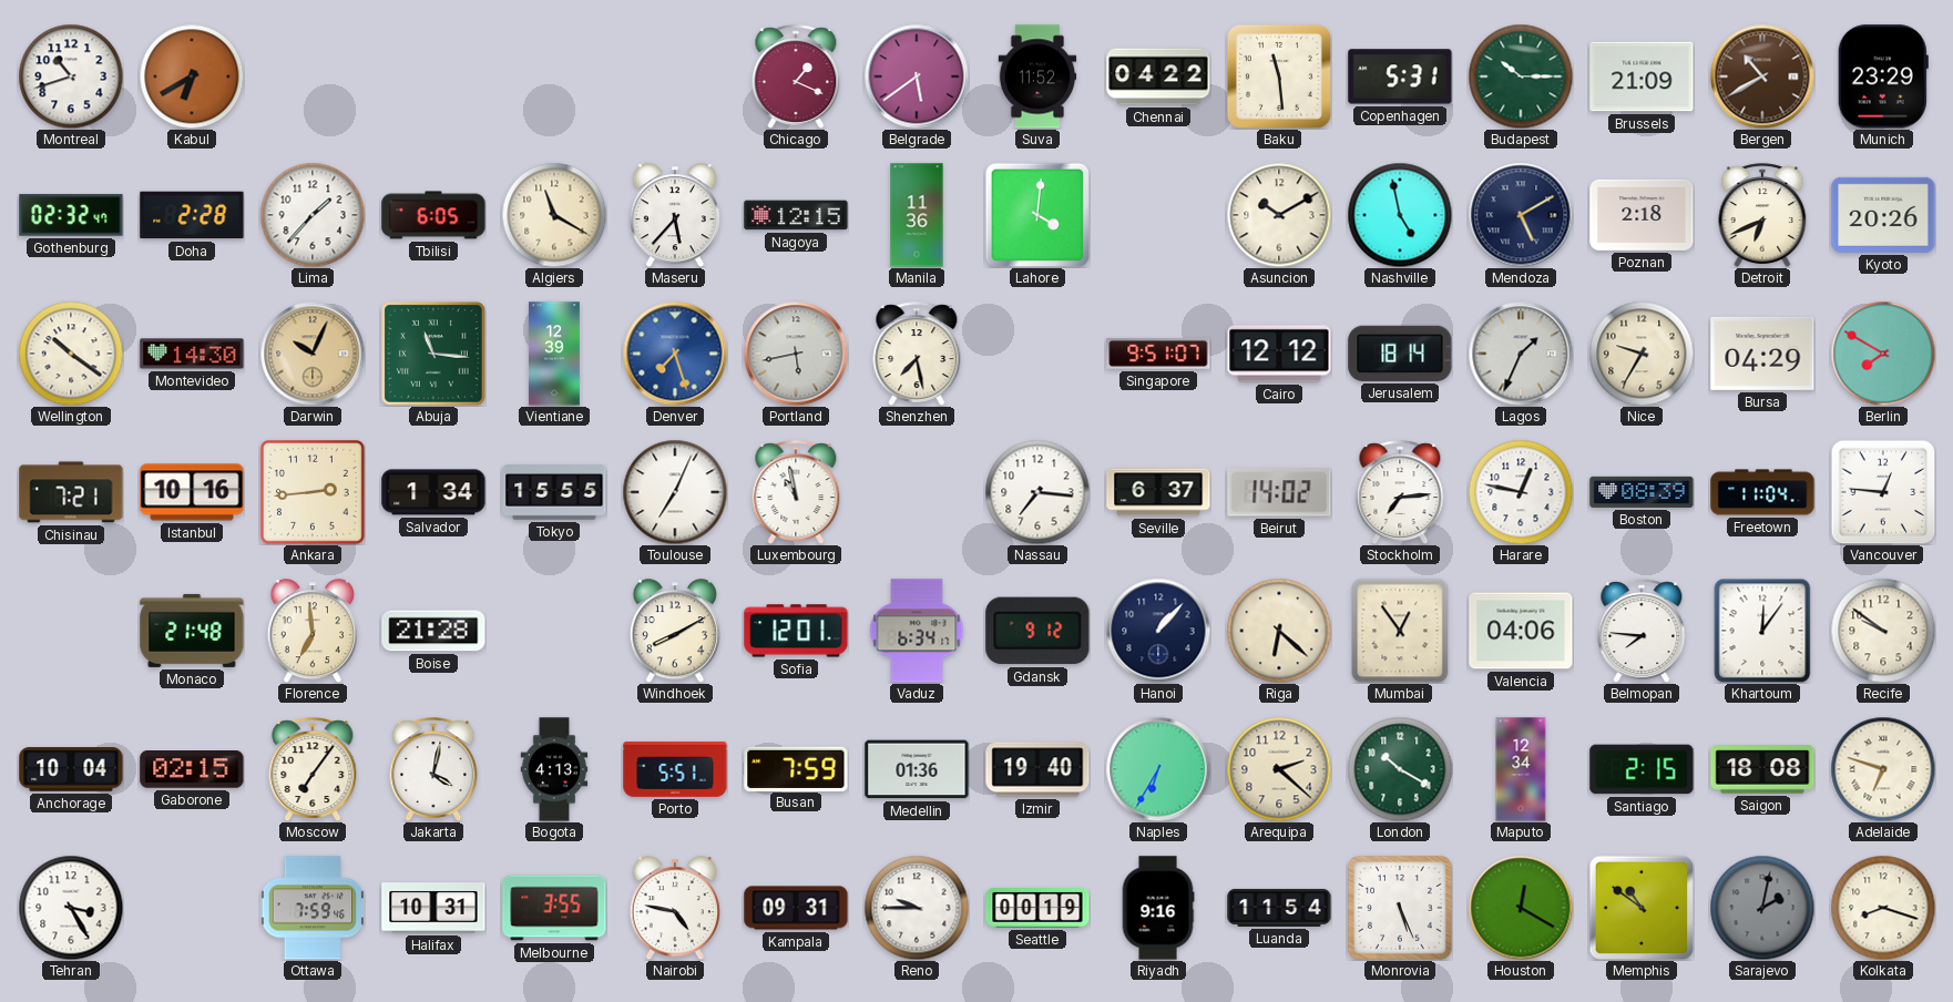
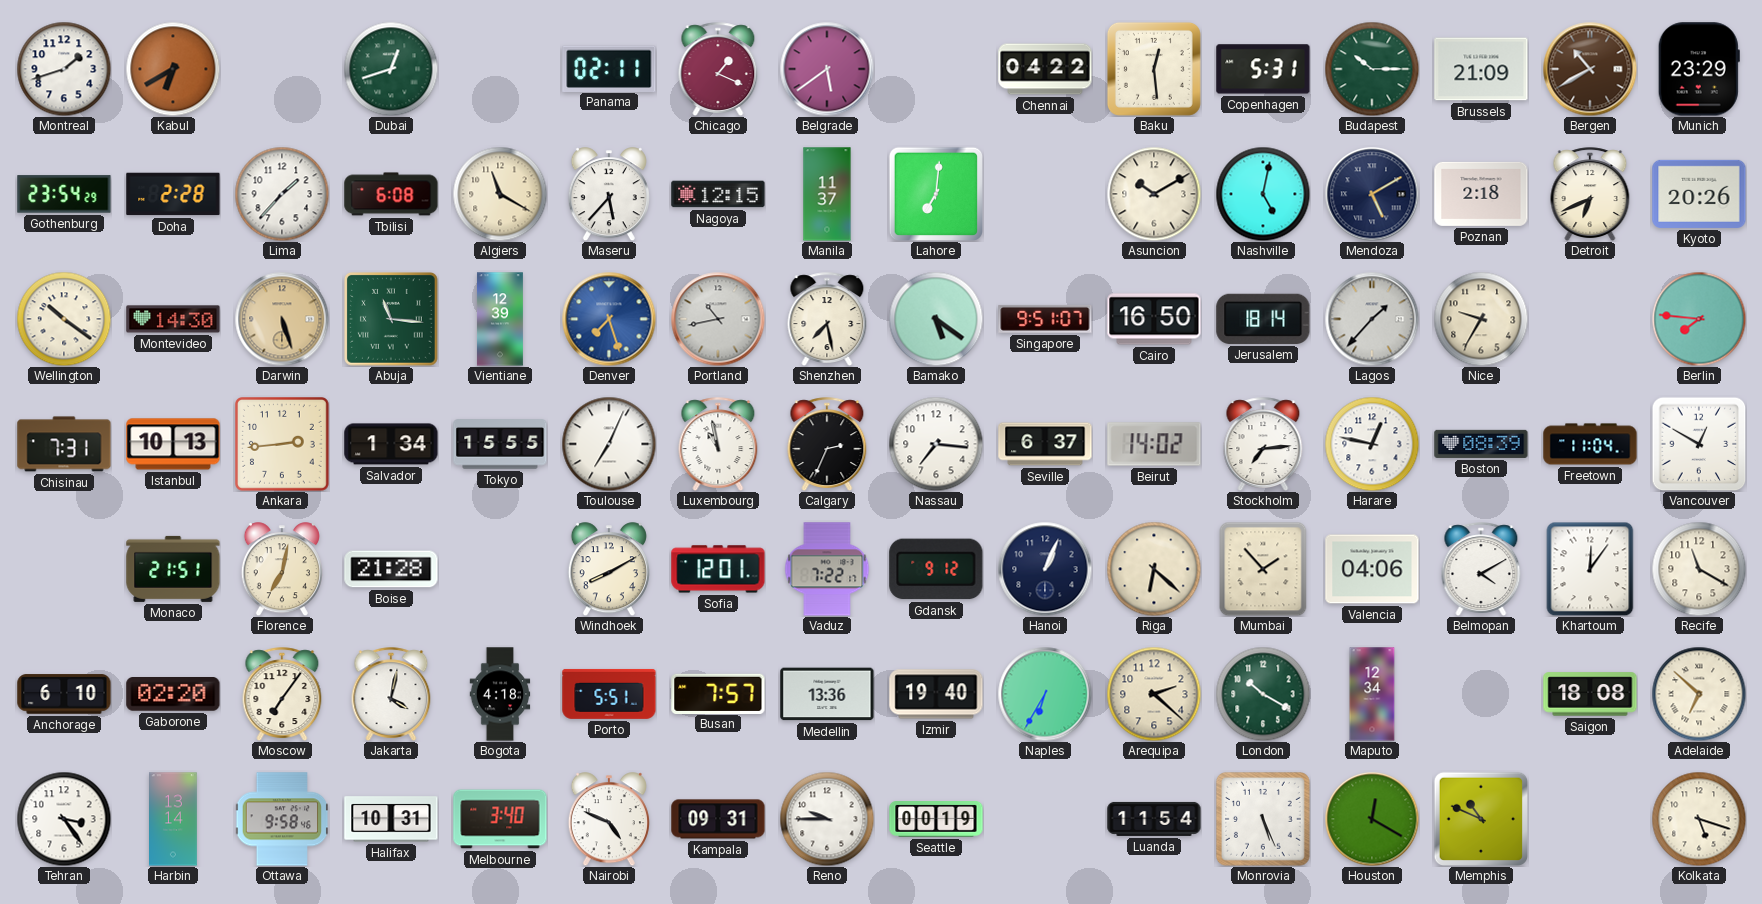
Montreal: 10:42 -> 1:42
Dubai: none -> 12:42
Panama: none -> 02:11
Suva: 11:52 -> none
Baku: 11:29 -> 12:29
Gothenburg: 02:32 -> 23:54
Tbilisi: 6:05 -> 6:08
Manila: 11:36 -> 11:37
Lahore: 4:01 -> 7:01
Nashville: 4:58 -> 5:02
Darwin: 10:04 -> 5:27
Portland: 5:43 -> 10:43
Bamako: none -> 5:21
Cairo: 12:12 -> 16:50
Lagos: 1:34 -> 1:37
Bursa: 04:29 -> none
Berlin: 7:50 -> 7:46
Chisinau: 7:21 -> 7:31
Istanbul: 10:16 -> 10:13
Calgary: none -> 2:34
Vancouver: 12:46 -> 12:50
Monaco: 21:48 -> 21:51
Florence: 6:59 -> 7:02
Vaduz: 6:34 -> 7:22
Hanoi: 1:07 -> 1:04
Mumbai: 12:54 -> 1:53
Belmopan: 7:46 -> 4:10
Recife: 9:51 -> 11:20
Anchorage: 10:04 -> 6:10
Gaborone: 02:15 -> 02:20
Bogota: 4:13 -> 4:18
Busan: 7:59 -> 7:57
Medellin: 01:36 -> 13:36
Santiago: 2:15 -> none
Adelaide: 6:48 -> 6:52
Tehran: 3:25 -> 3:24
Harbin: none -> 13:14
Ottawa: 7:59 -> 9:58
Melbourne: 3:55 -> 3:40
Nairobi: 4:47 -> 4:49
Riyadh: 9:16 -> none
Memphis: 10:51 -> 10:49
Sarajevo: 2:02 -> none
Kolkata: 8:18 -> 5:18
